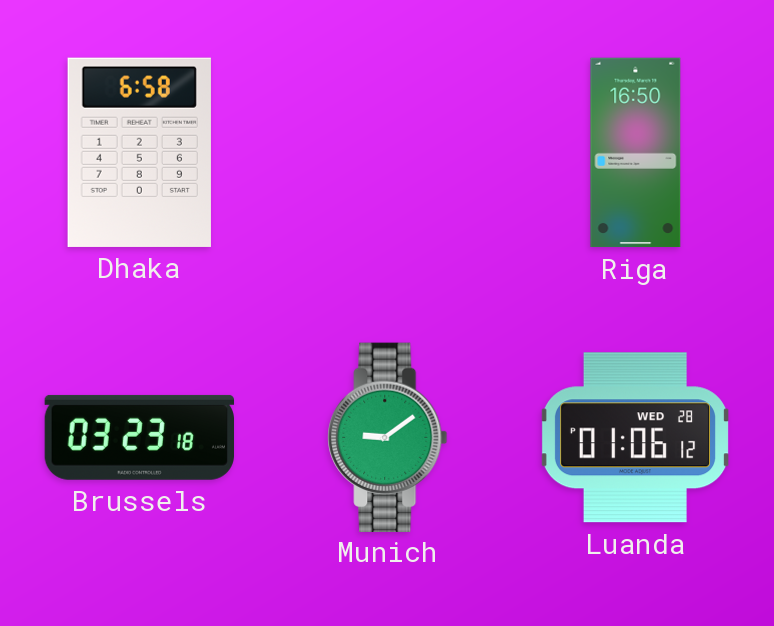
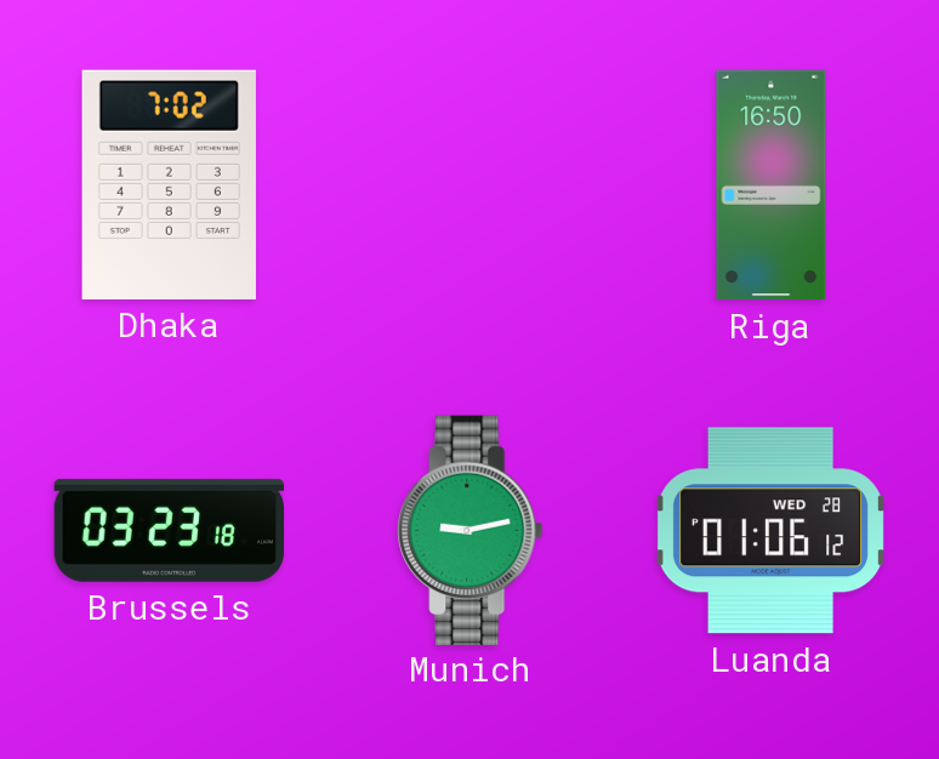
Dhaka: 6:58 -> 7:02
Munich: 9:09 -> 9:13
